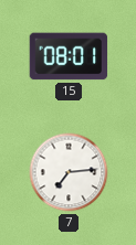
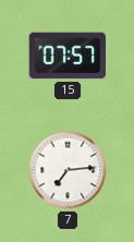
15: 08:01 -> 07:57
